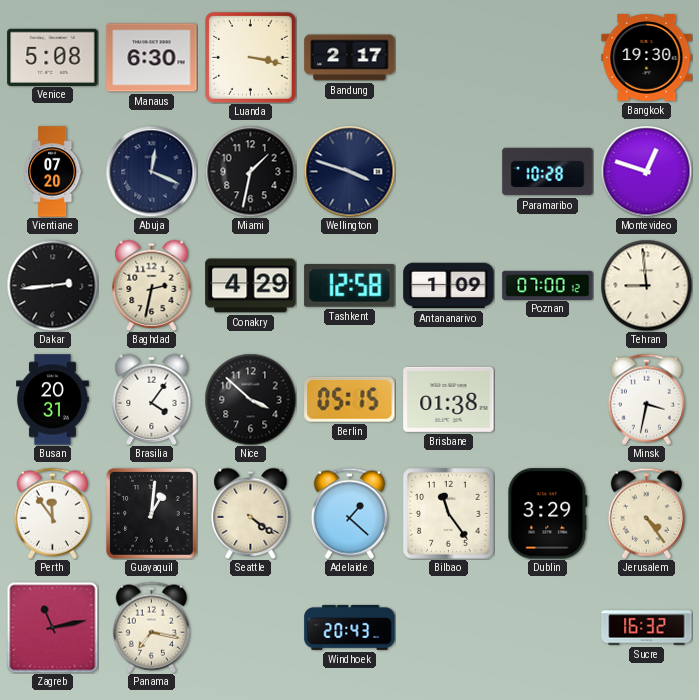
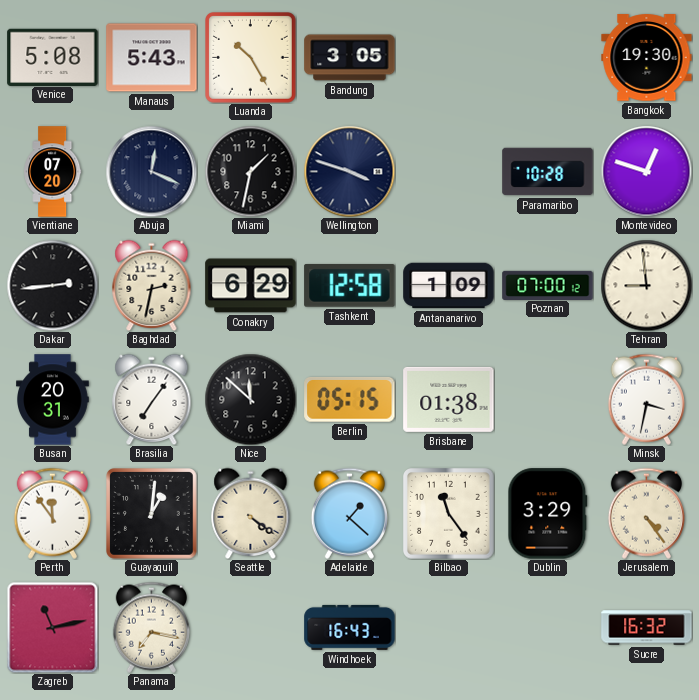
Manaus: 6:30 -> 5:43
Luanda: 3:17 -> 10:25
Bandung: 2:17 -> 3:05
Conakry: 4:29 -> 6:29
Brasilia: 4:06 -> 7:06
Nice: 3:52 -> 11:52
Windhoek: 20:43 -> 16:43
